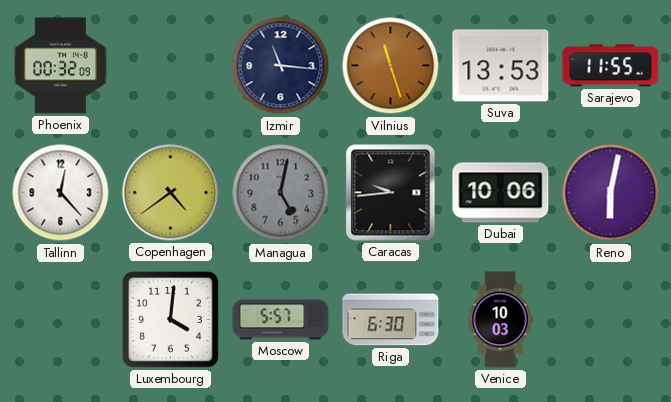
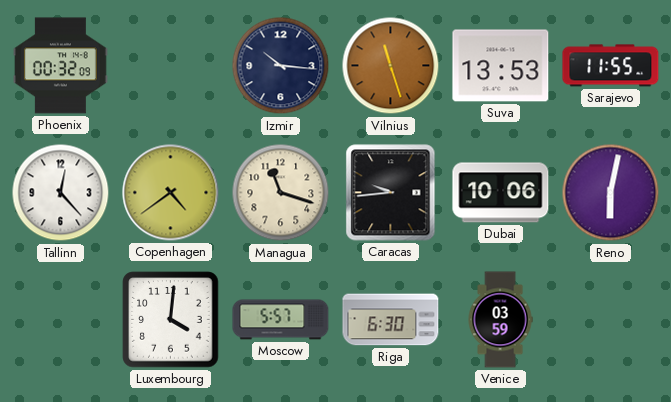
Izmir: 11:16 -> 10:16
Managua: 5:02 -> 11:18
Managua dial: grey -> cream
Venice: 10:03 -> 03:59
